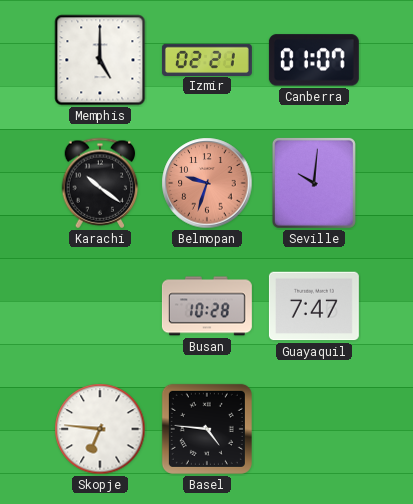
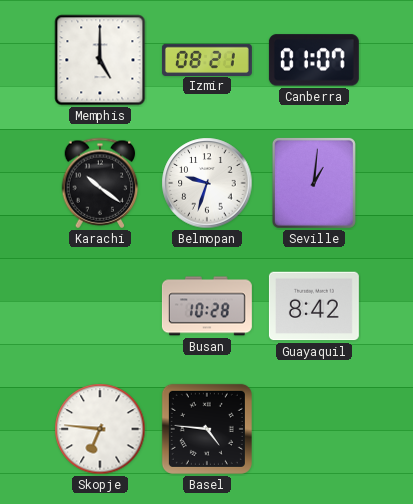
Izmir: 02:21 -> 08:21
Belmopan dial: salmon -> white
Seville: 10:01 -> 1:01
Guayaquil: 7:47 -> 8:42
